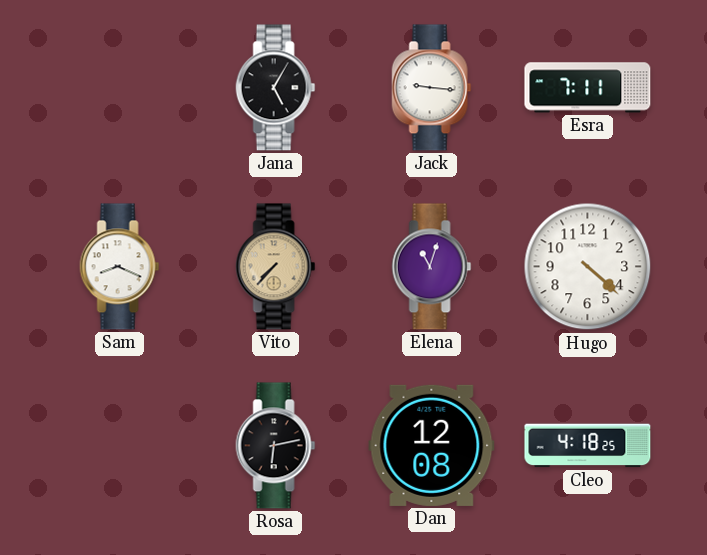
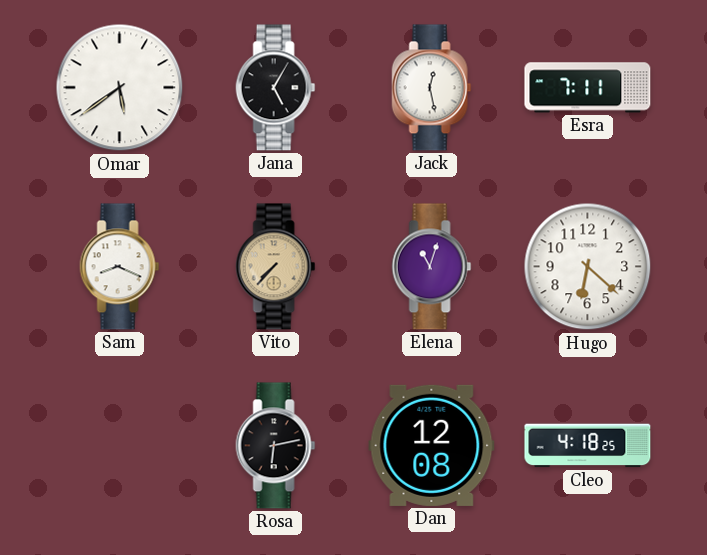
Omar: none -> 5:39
Jack: 9:16 -> 12:28
Hugo: 4:22 -> 6:22
